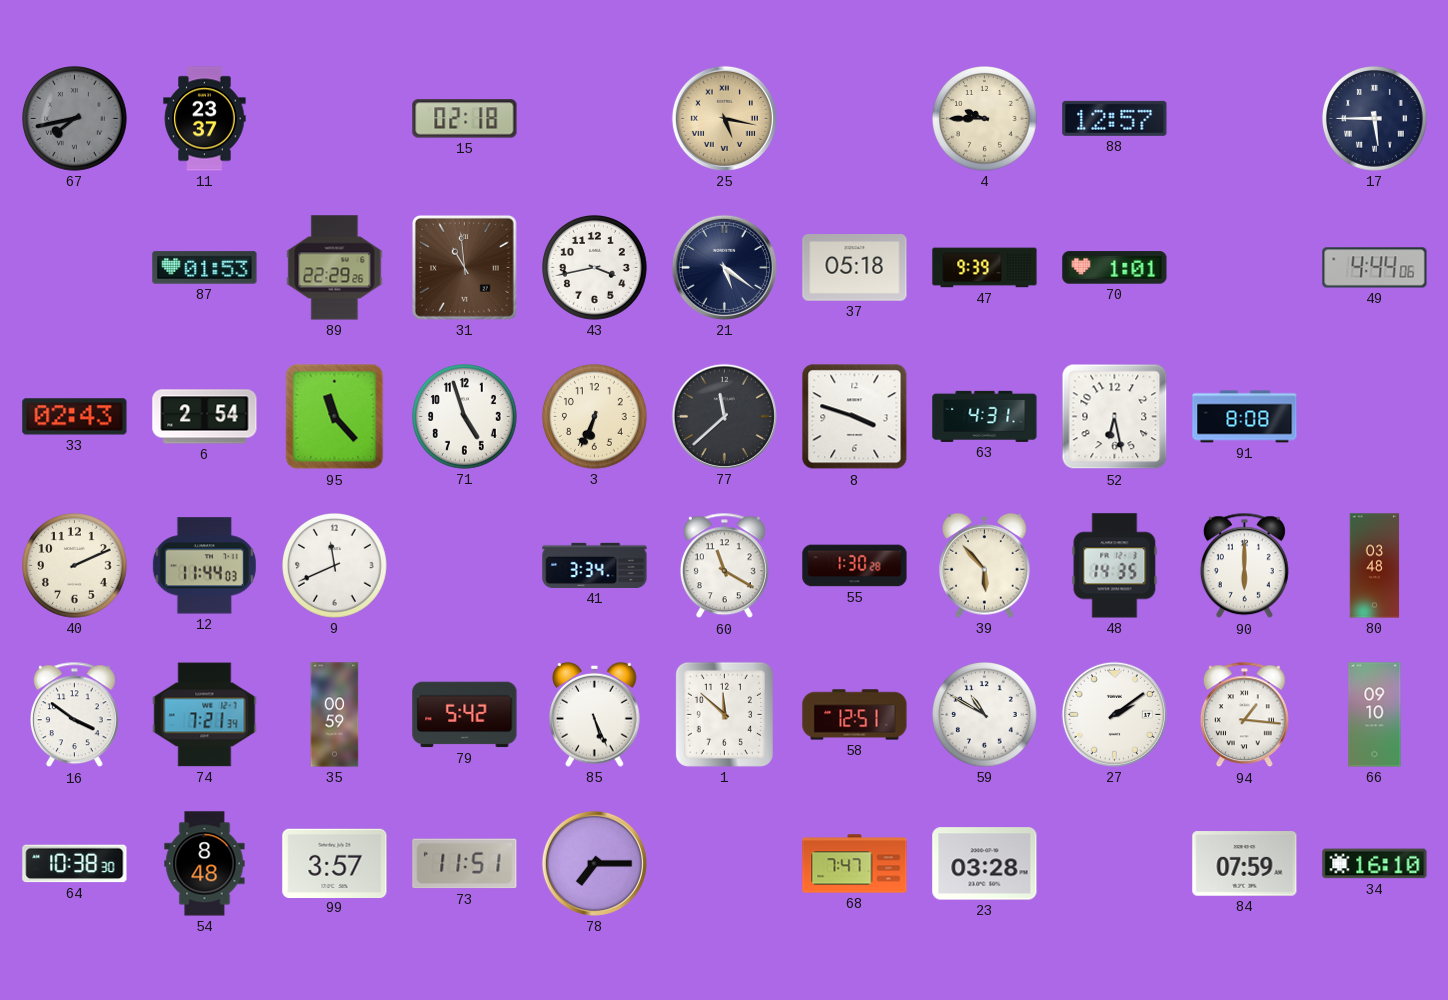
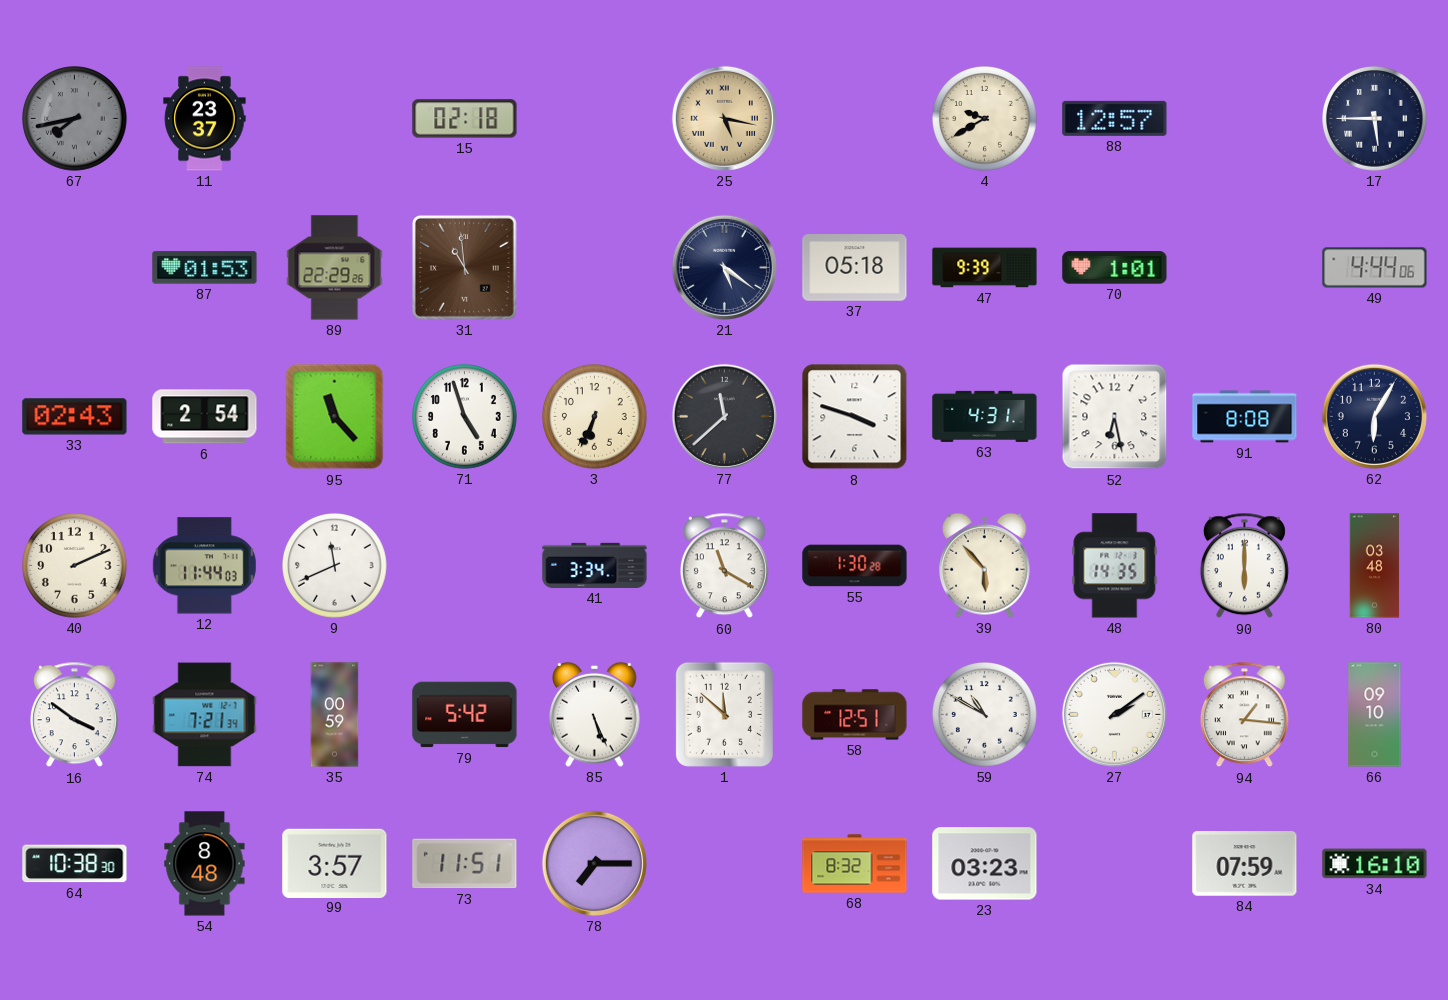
4: 9:45 -> 9:40
43: 3:43 -> none
62: none -> 6:05
68: 7:47 -> 8:32
23: 03:28 -> 03:23
